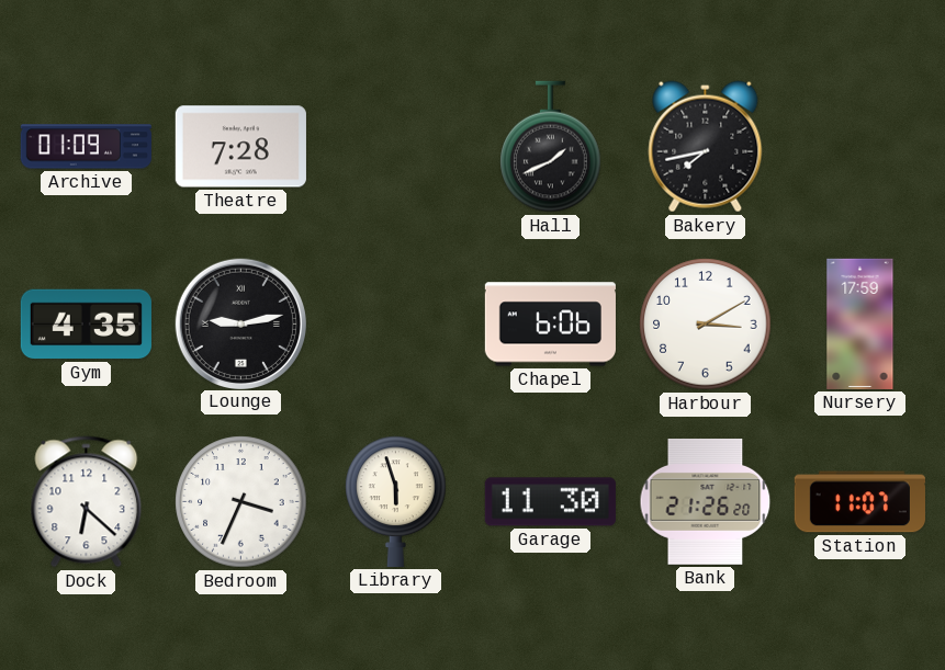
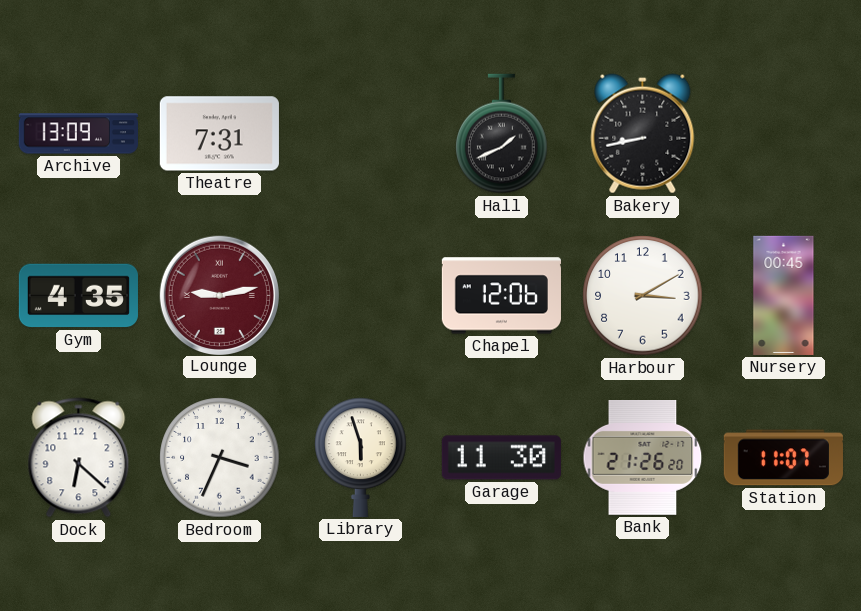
Archive: 01:09 -> 13:09
Theatre: 7:28 -> 7:31
Bakery: 7:43 -> 8:43
Lounge dial: black -> burgundy
Chapel: 6:06 -> 12:06
Nursery: 17:59 -> 00:45
